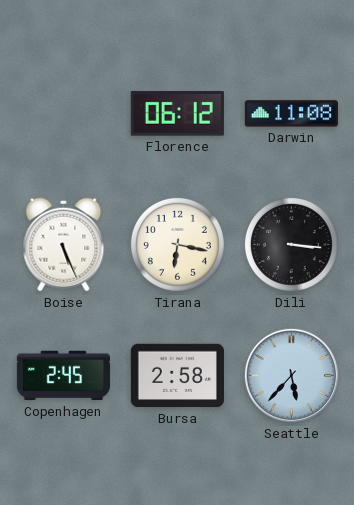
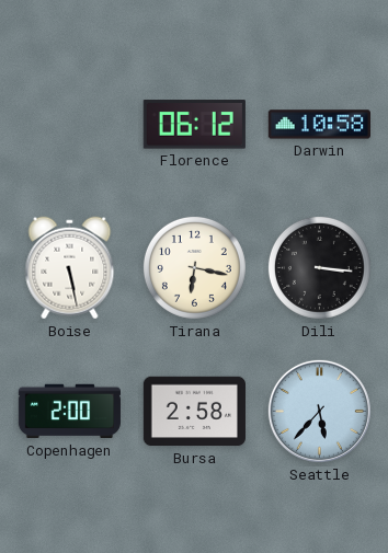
Darwin: 11:08 -> 10:58
Boise: 5:26 -> 5:28
Copenhagen: 2:45 -> 2:00
